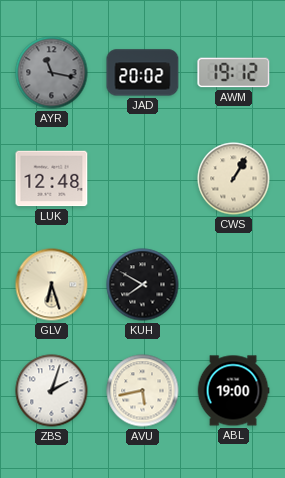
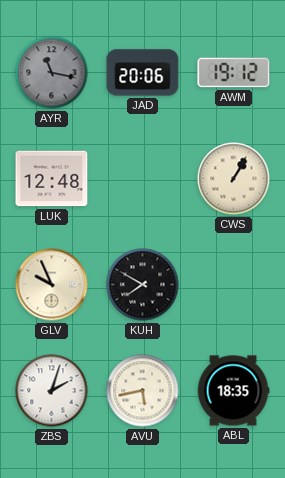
JAD: 20:02 -> 20:06
GLV: 6:27 -> 9:56
ABL: 19:00 -> 18:35
